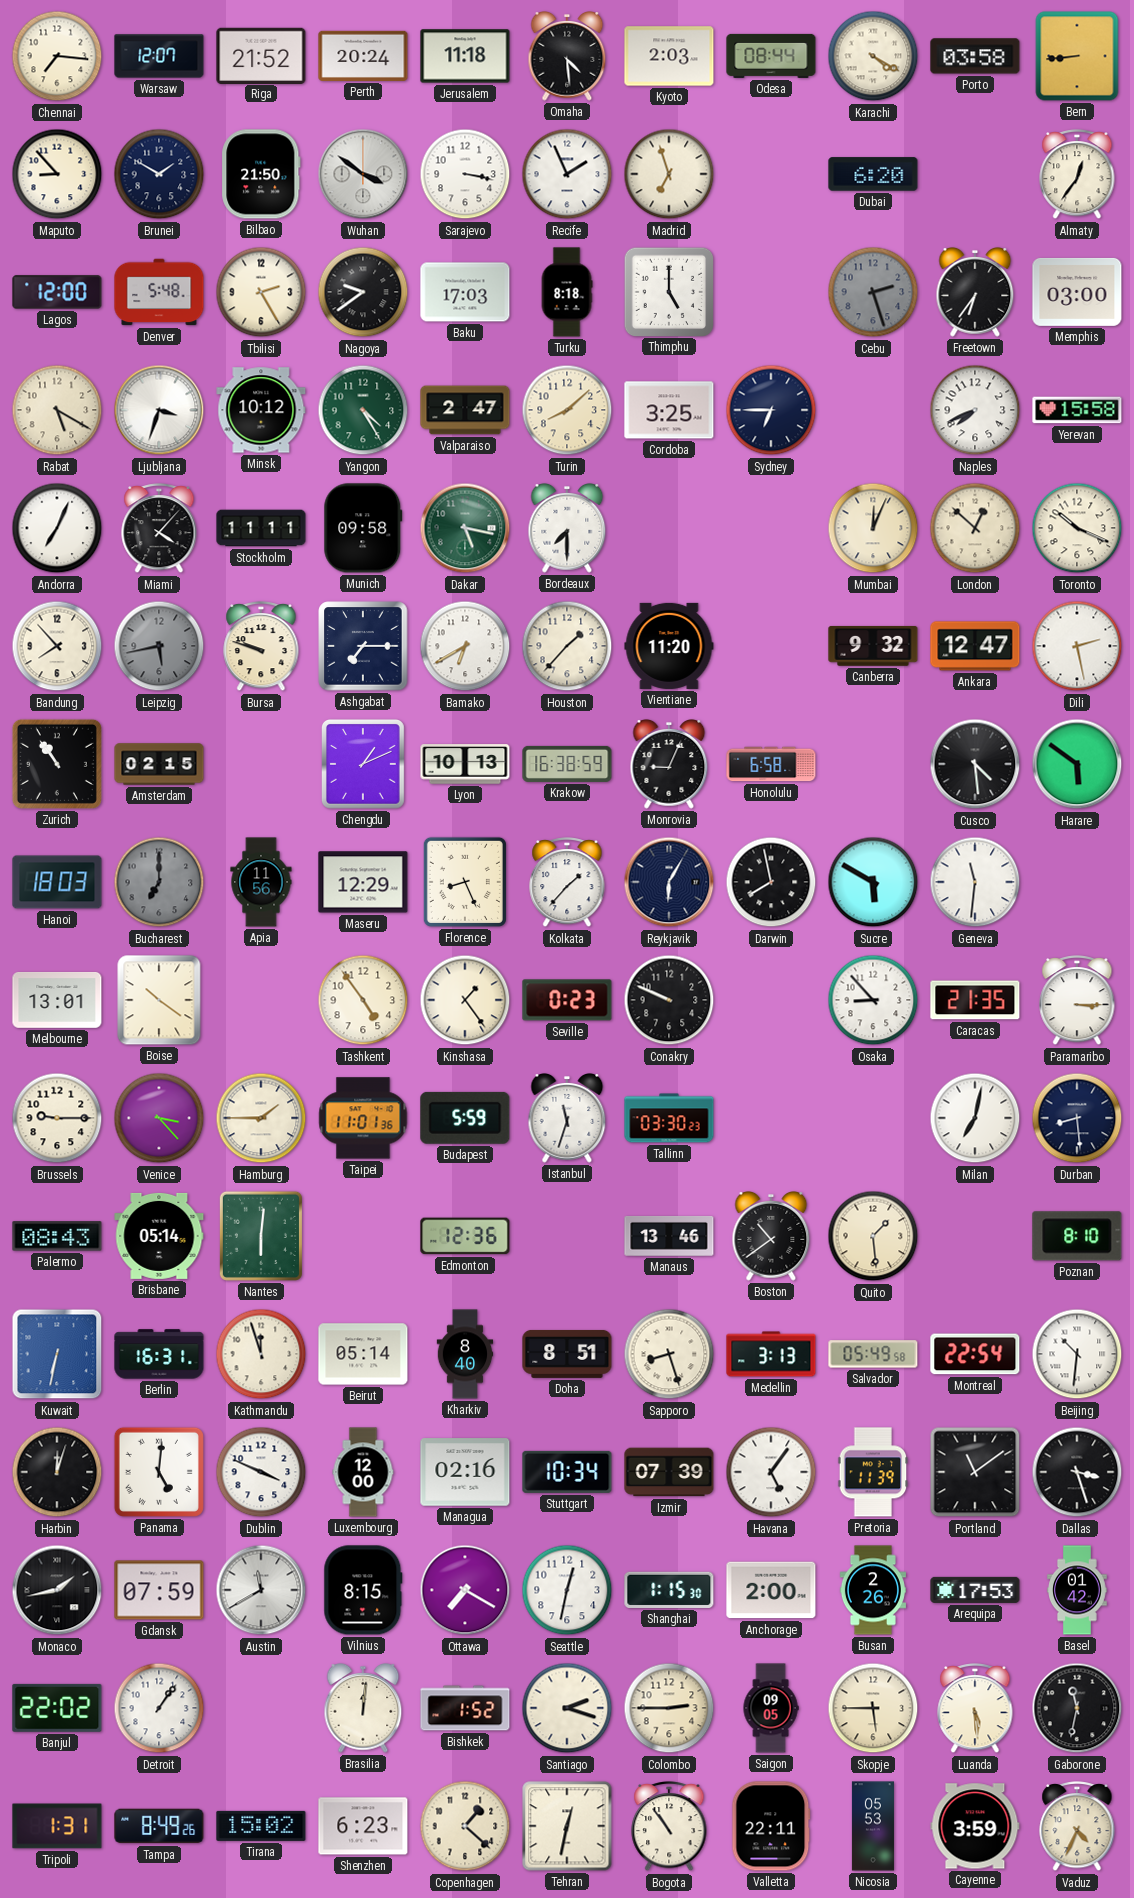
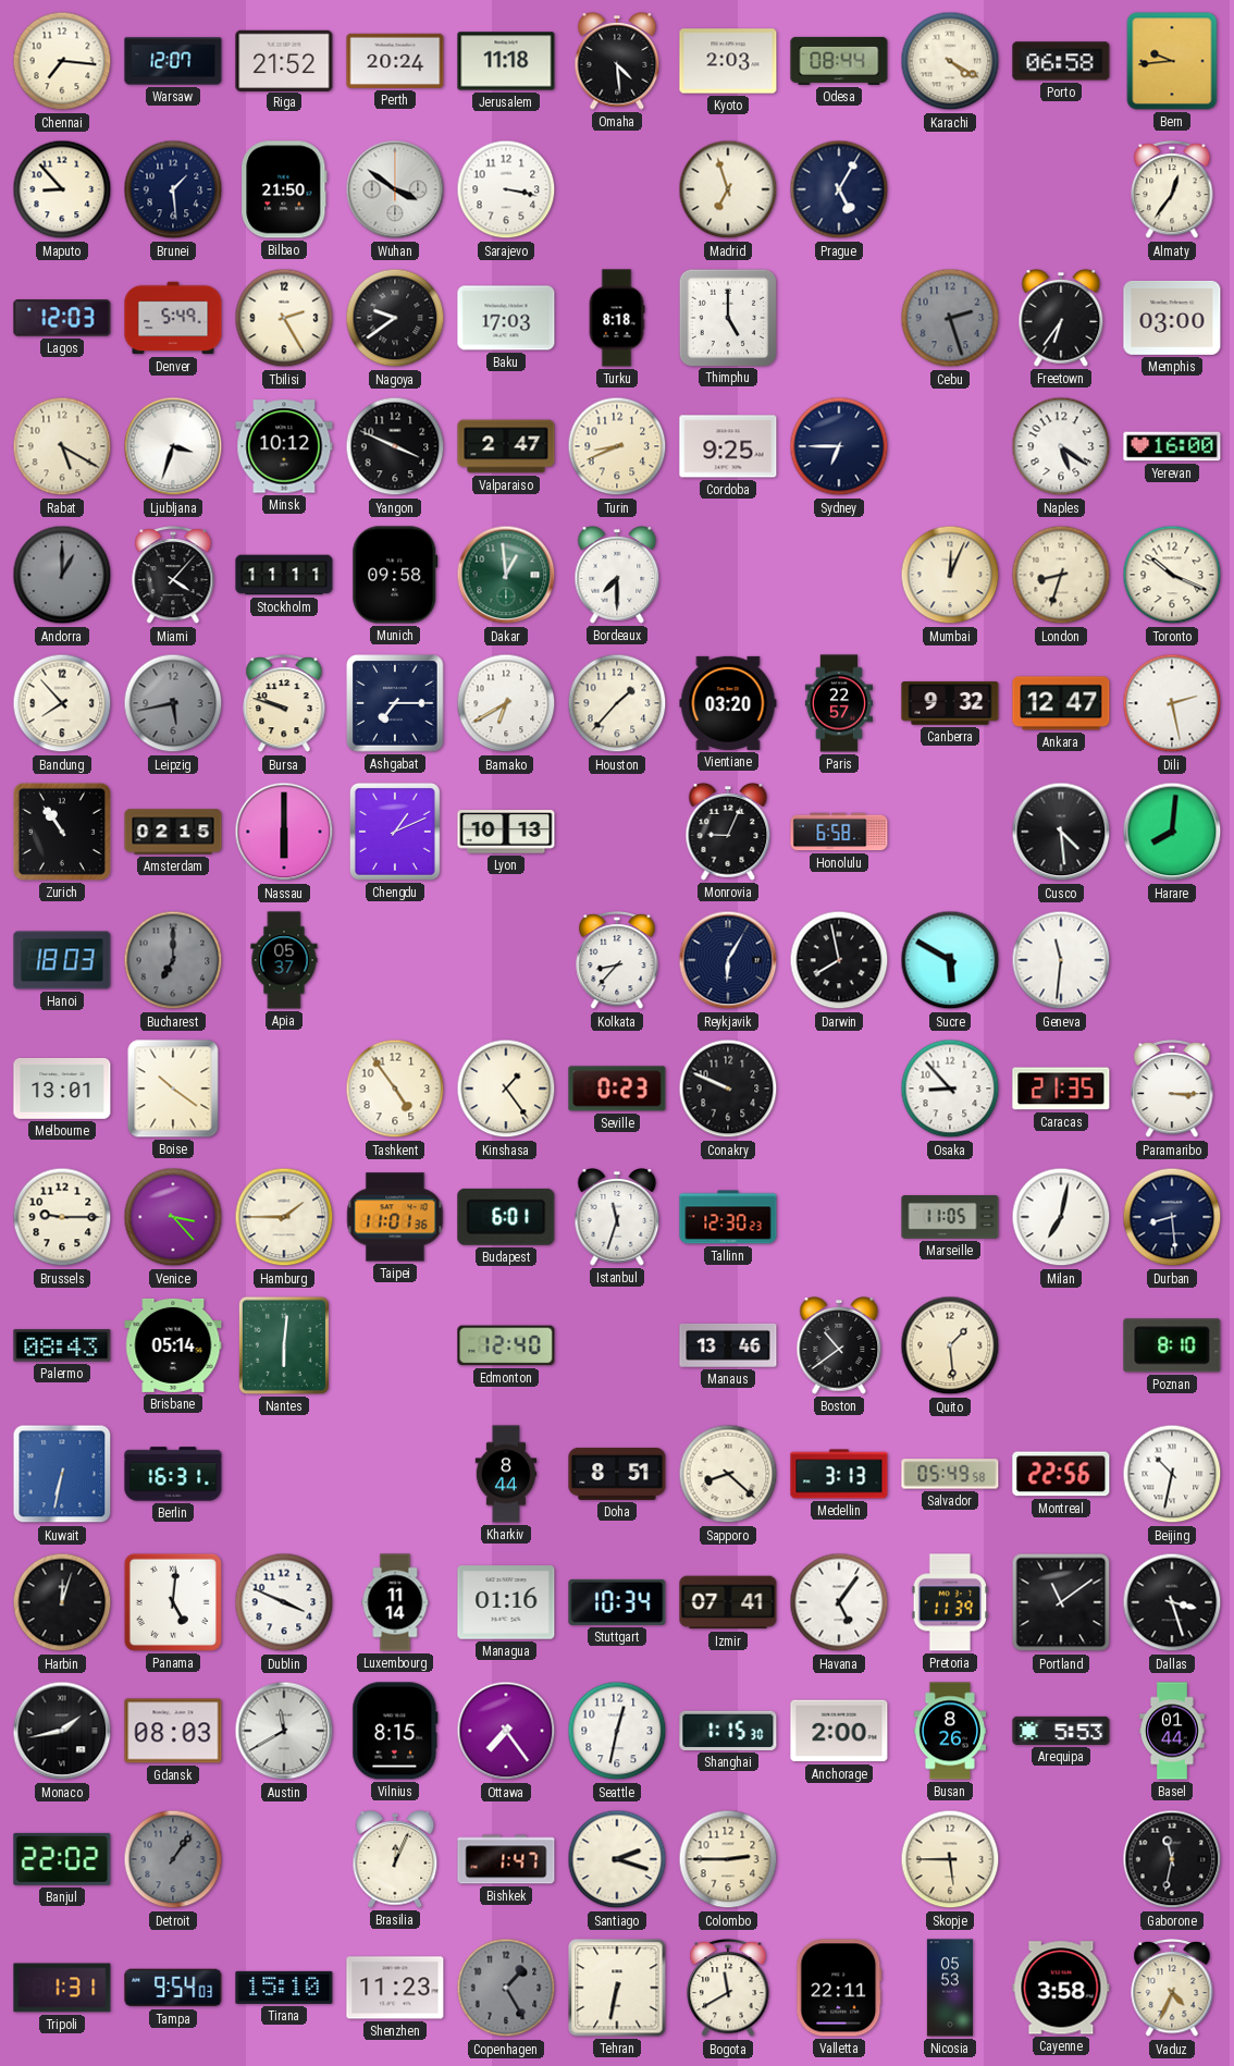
Porto: 03:58 -> 06:58
Bern: 8:44 -> 9:44
Brunei: 1:50 -> 1:29
Recife: 1:56 -> none
Prague: none -> 5:05
Dubai: 6:20 -> none
Lagos: 12:00 -> 12:03
Denver: 5:48 -> 5:49
Yangon: 4:25 -> 3:49
Yangon dial: green -> black
Turin: 8:08 -> 8:41
Cordoba: 3:25 -> 9:25
Naples: 7:41 -> 5:21
Yerevan: 15:58 -> 16:00
Andorra: 7:04 -> 1:00
Andorra dial: white -> grey
Dakar: 5:17 -> 12:59
London: 12:52 -> 8:33
Vientiane: 11:20 -> 03:20
Paris: none -> 22:57
Nassau: none -> 6:00
Krakow: 16:38 -> none
Harare: 5:51 -> 8:01
Apia: 11:56 -> 05:37
Maseru: 12:29 -> none
Florence: 8:26 -> none
Kolkata: 1:37 -> 8:37
Budapest: 5:59 -> 6:01
Tallinn: 03:30 -> 12:30
Marseille: none -> 11:05
Edmonton: 12:36 -> 12:40
Kathmandu: 11:57 -> none
Beirut: 05:14 -> none
Kharkiv: 8:40 -> 8:44
Sapporo: 8:27 -> 8:22
Montreal: 22:54 -> 22:56
Beijing: 10:31 -> 10:32
Luxembourg: 12:00 -> 11:14
Managua: 02:16 -> 01:16
Izmir: 07:39 -> 07:41
Gdansk: 07:59 -> 08:03
Ottawa: 7:20 -> 7:24
Busan: 2:26 -> 8:26
Arequipa: 17:53 -> 5:53
Basel: 01:42 -> 01:44
Detroit dial: white -> grey
Brasilia: 12:01 -> 12:04
Bishkek: 1:52 -> 1:47
Saigon: 09:05 -> none
Luanda: 5:29 -> none
Tampa: 8:49 -> 9:54
Tirana: 15:02 -> 15:10
Shenzhen: 6:23 -> 11:23
Copenhagen: 1:22 -> 1:25
Copenhagen dial: cream -> grey
Tehran: 12:32 -> 6:32
Bogota: 10:54 -> 11:40
Cayenne: 3:59 -> 3:58
